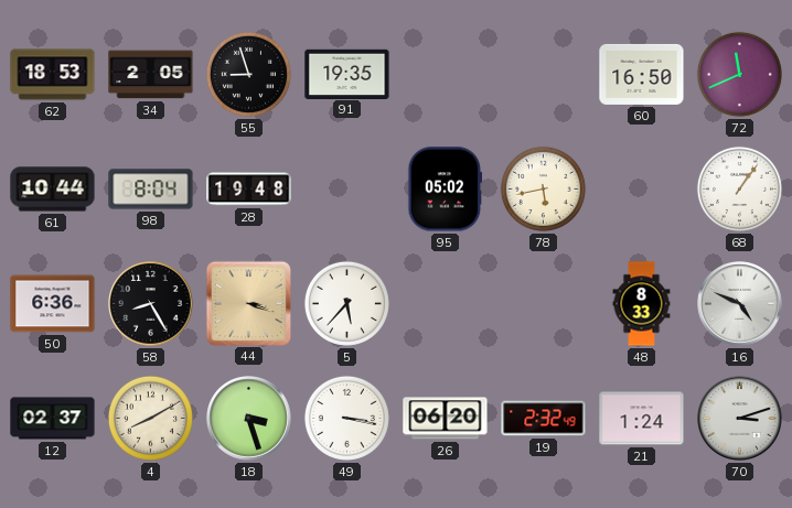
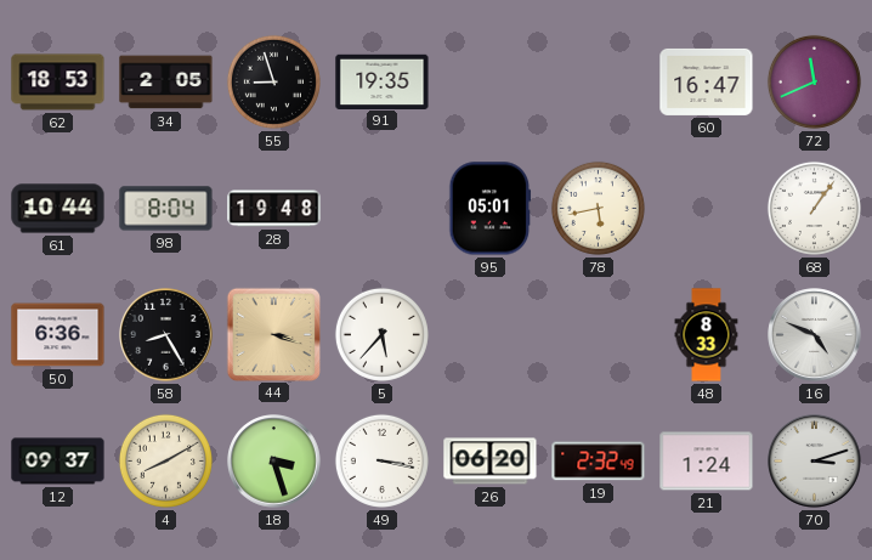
60: 16:50 -> 16:47
95: 05:02 -> 05:01
12: 02:37 -> 09:37
